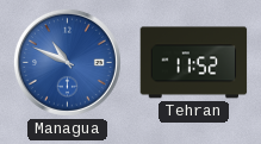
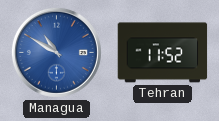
Managua: 10:49 -> 10:50
